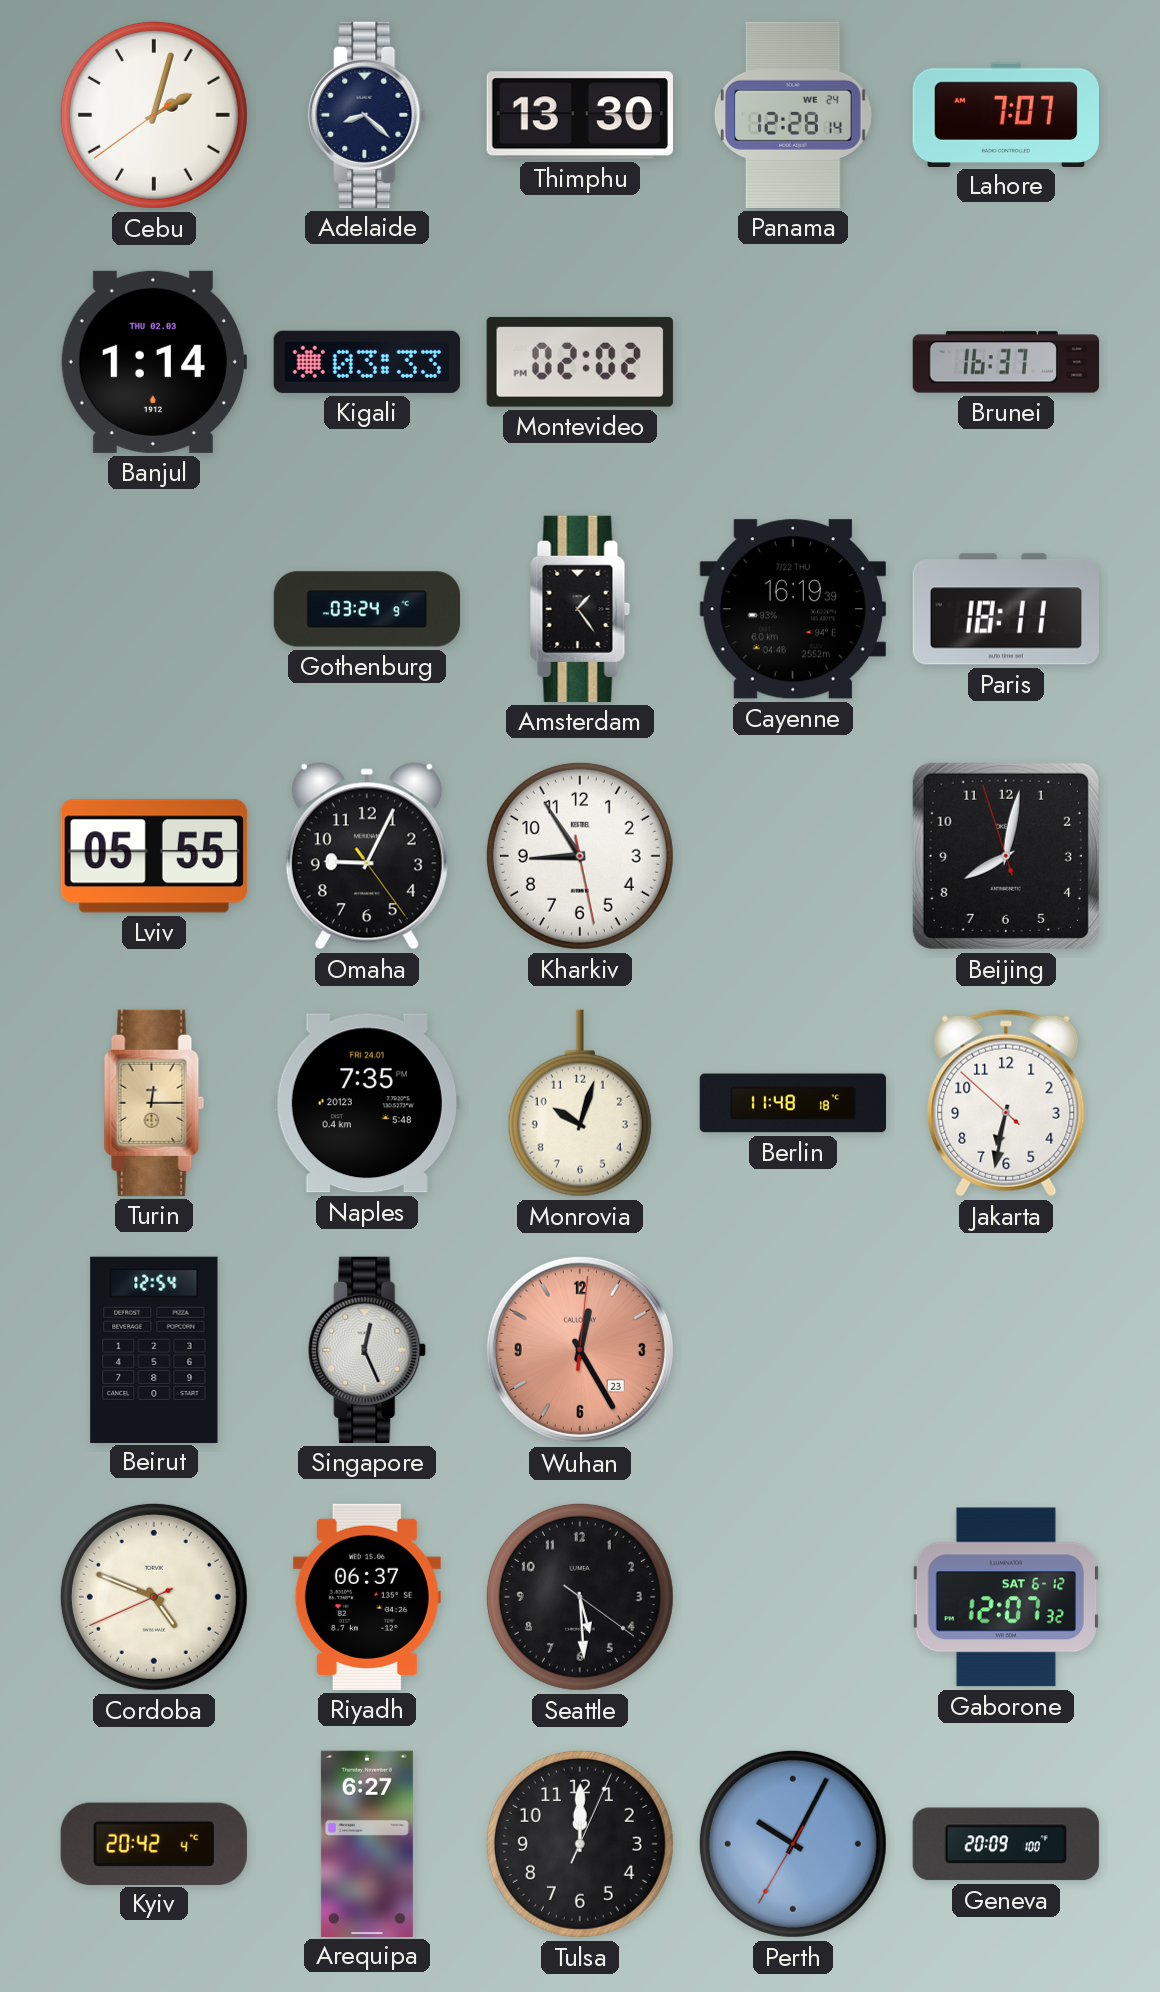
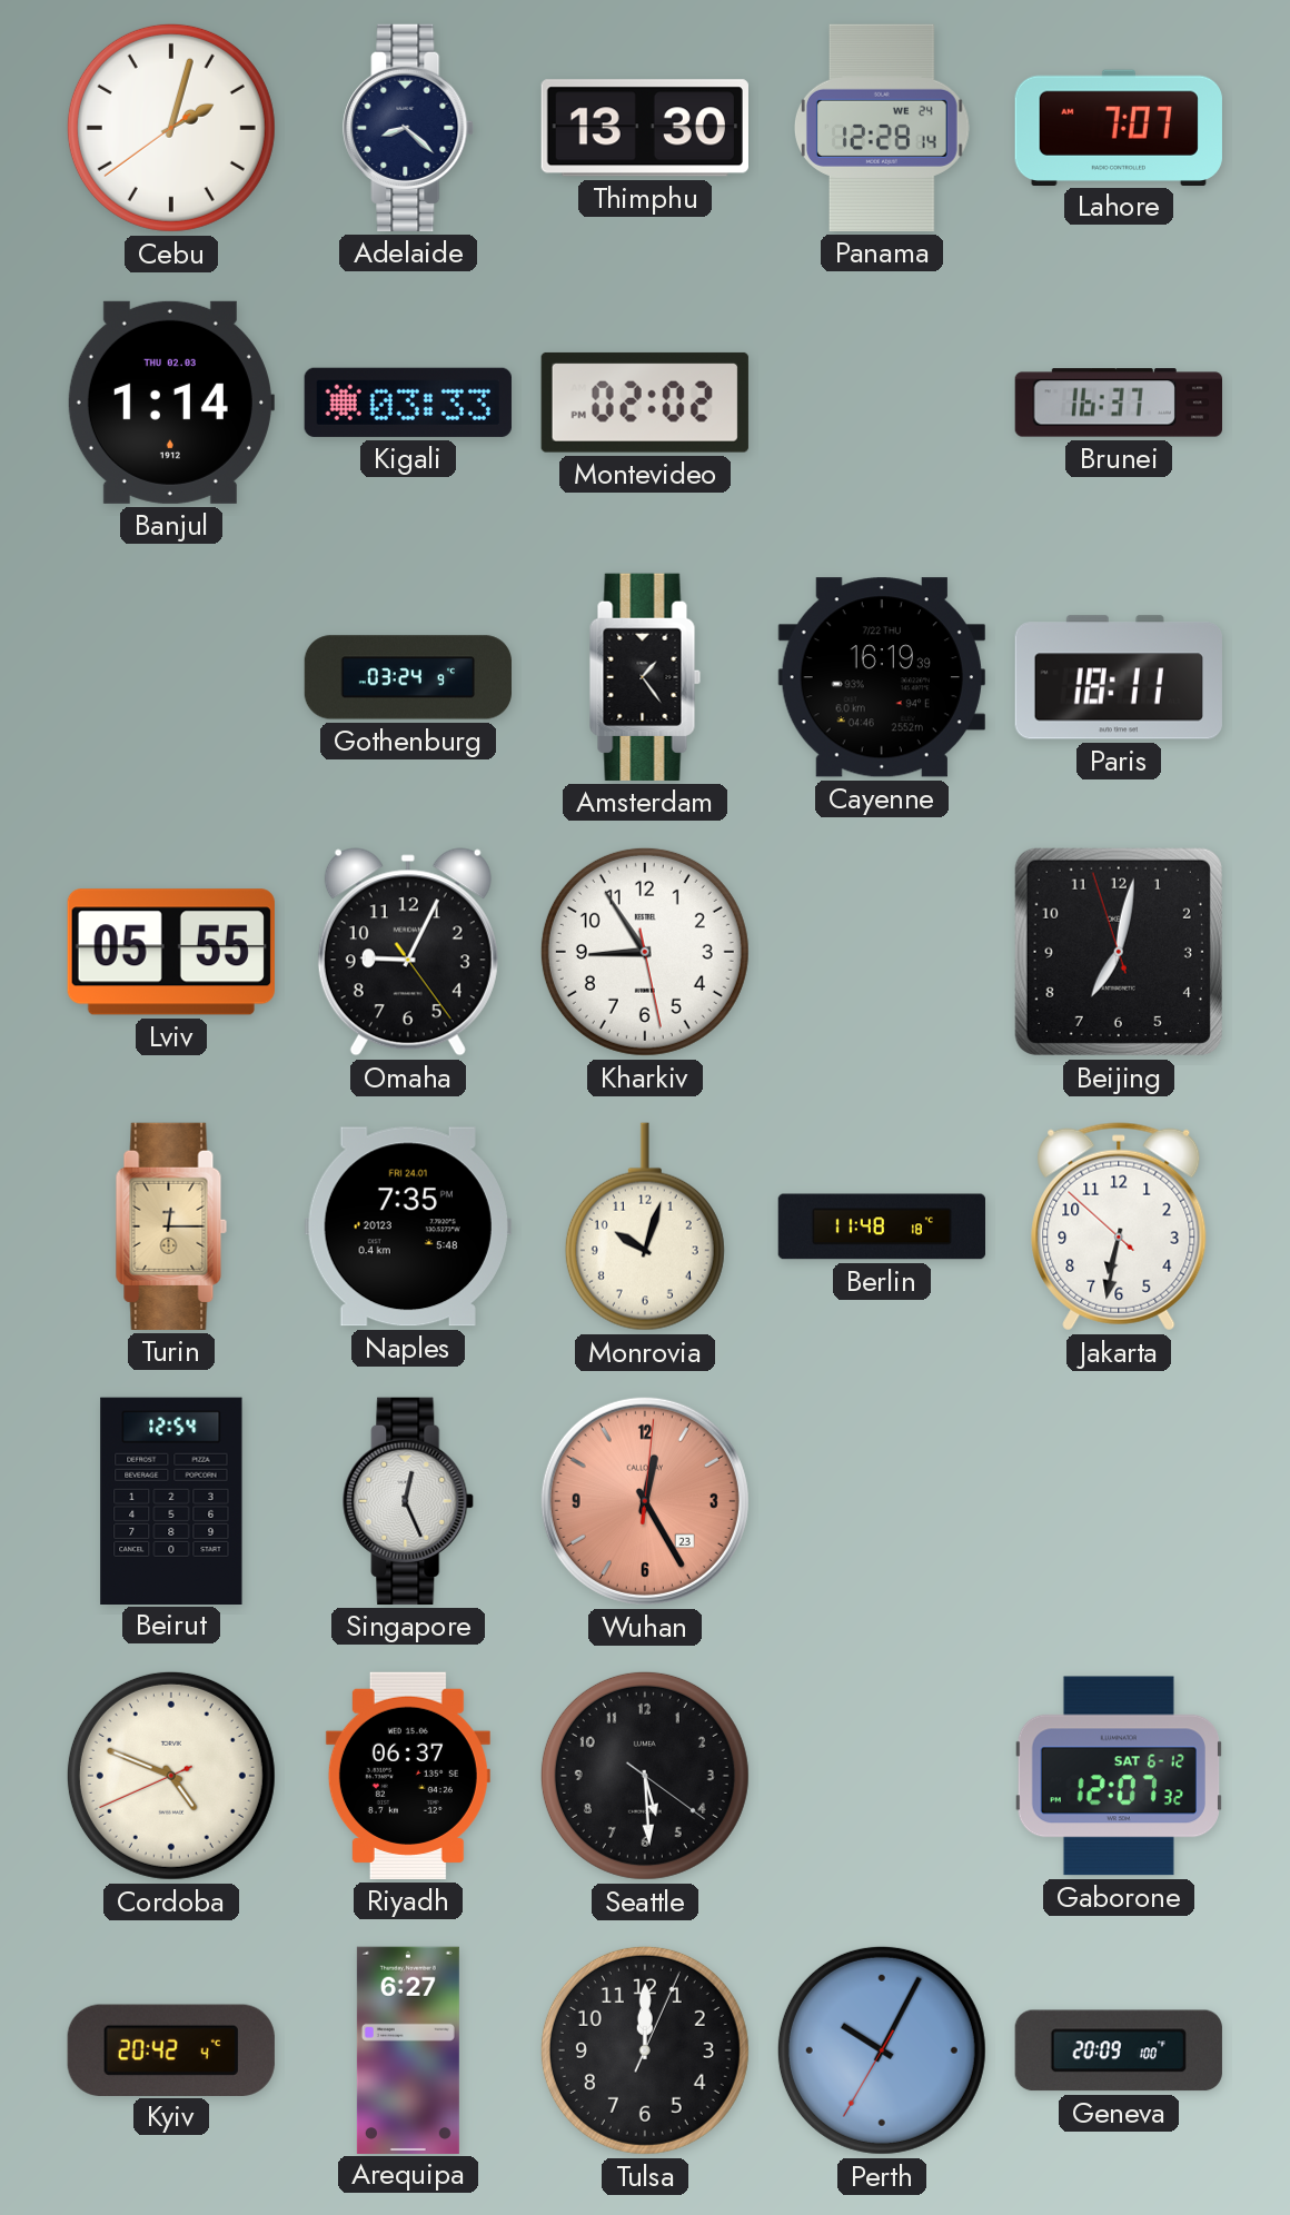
Beijing: 8:01 -> 7:01
